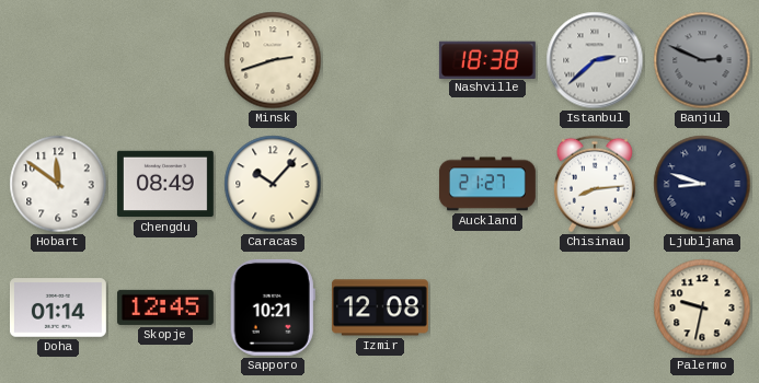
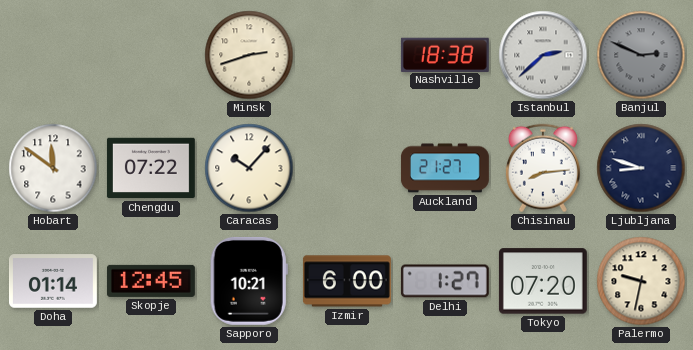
Chengdu: 08:49 -> 07:22
Izmir: 12:08 -> 6:00
Delhi: none -> 1:27
Tokyo: none -> 07:20
